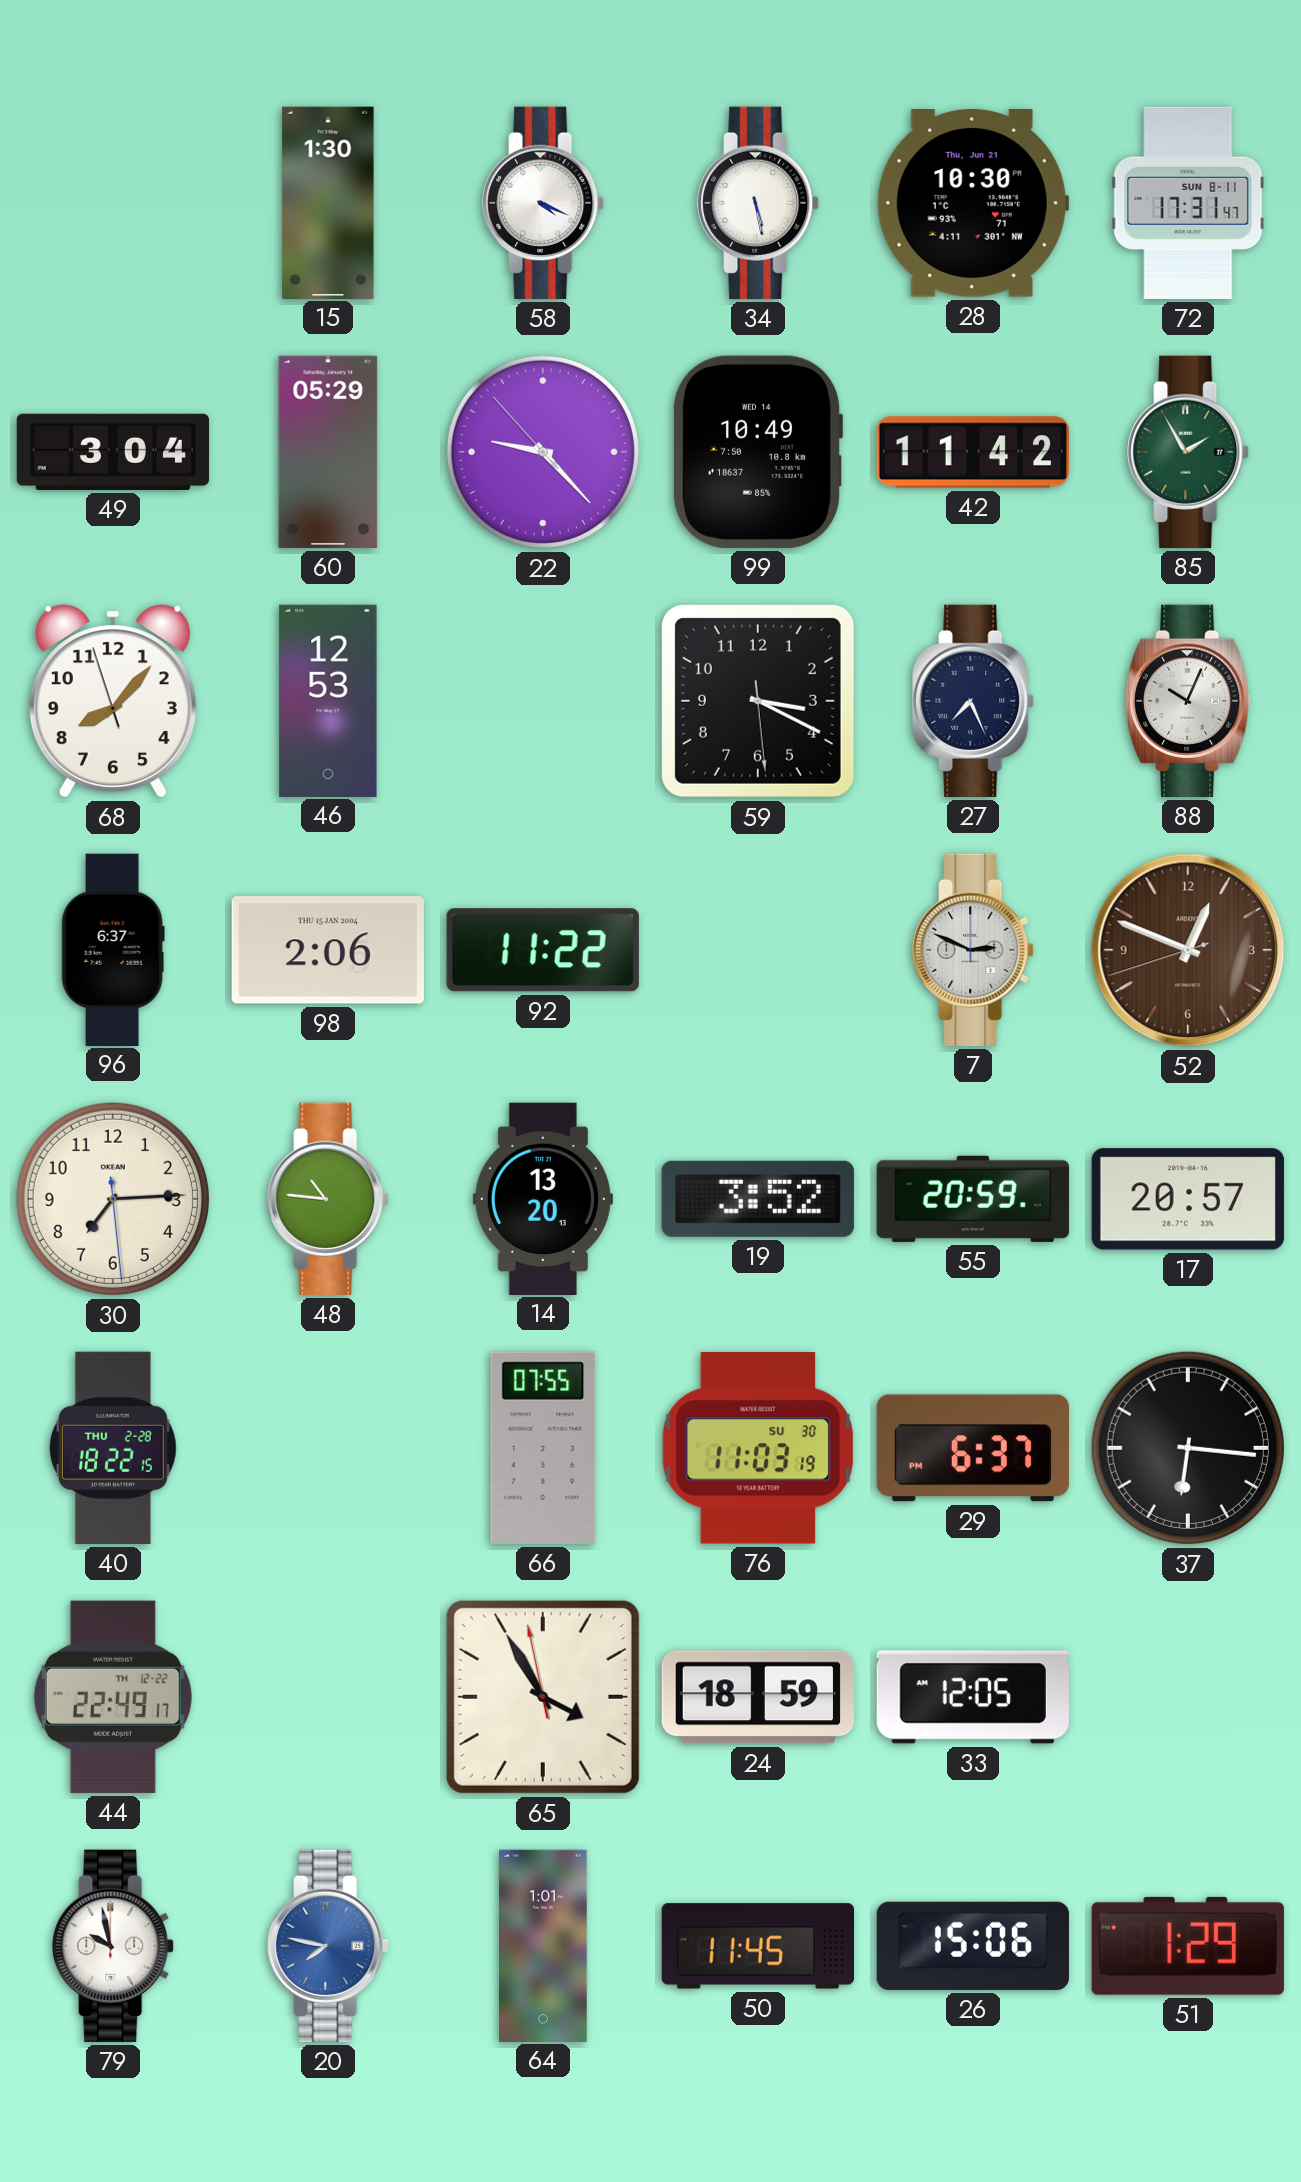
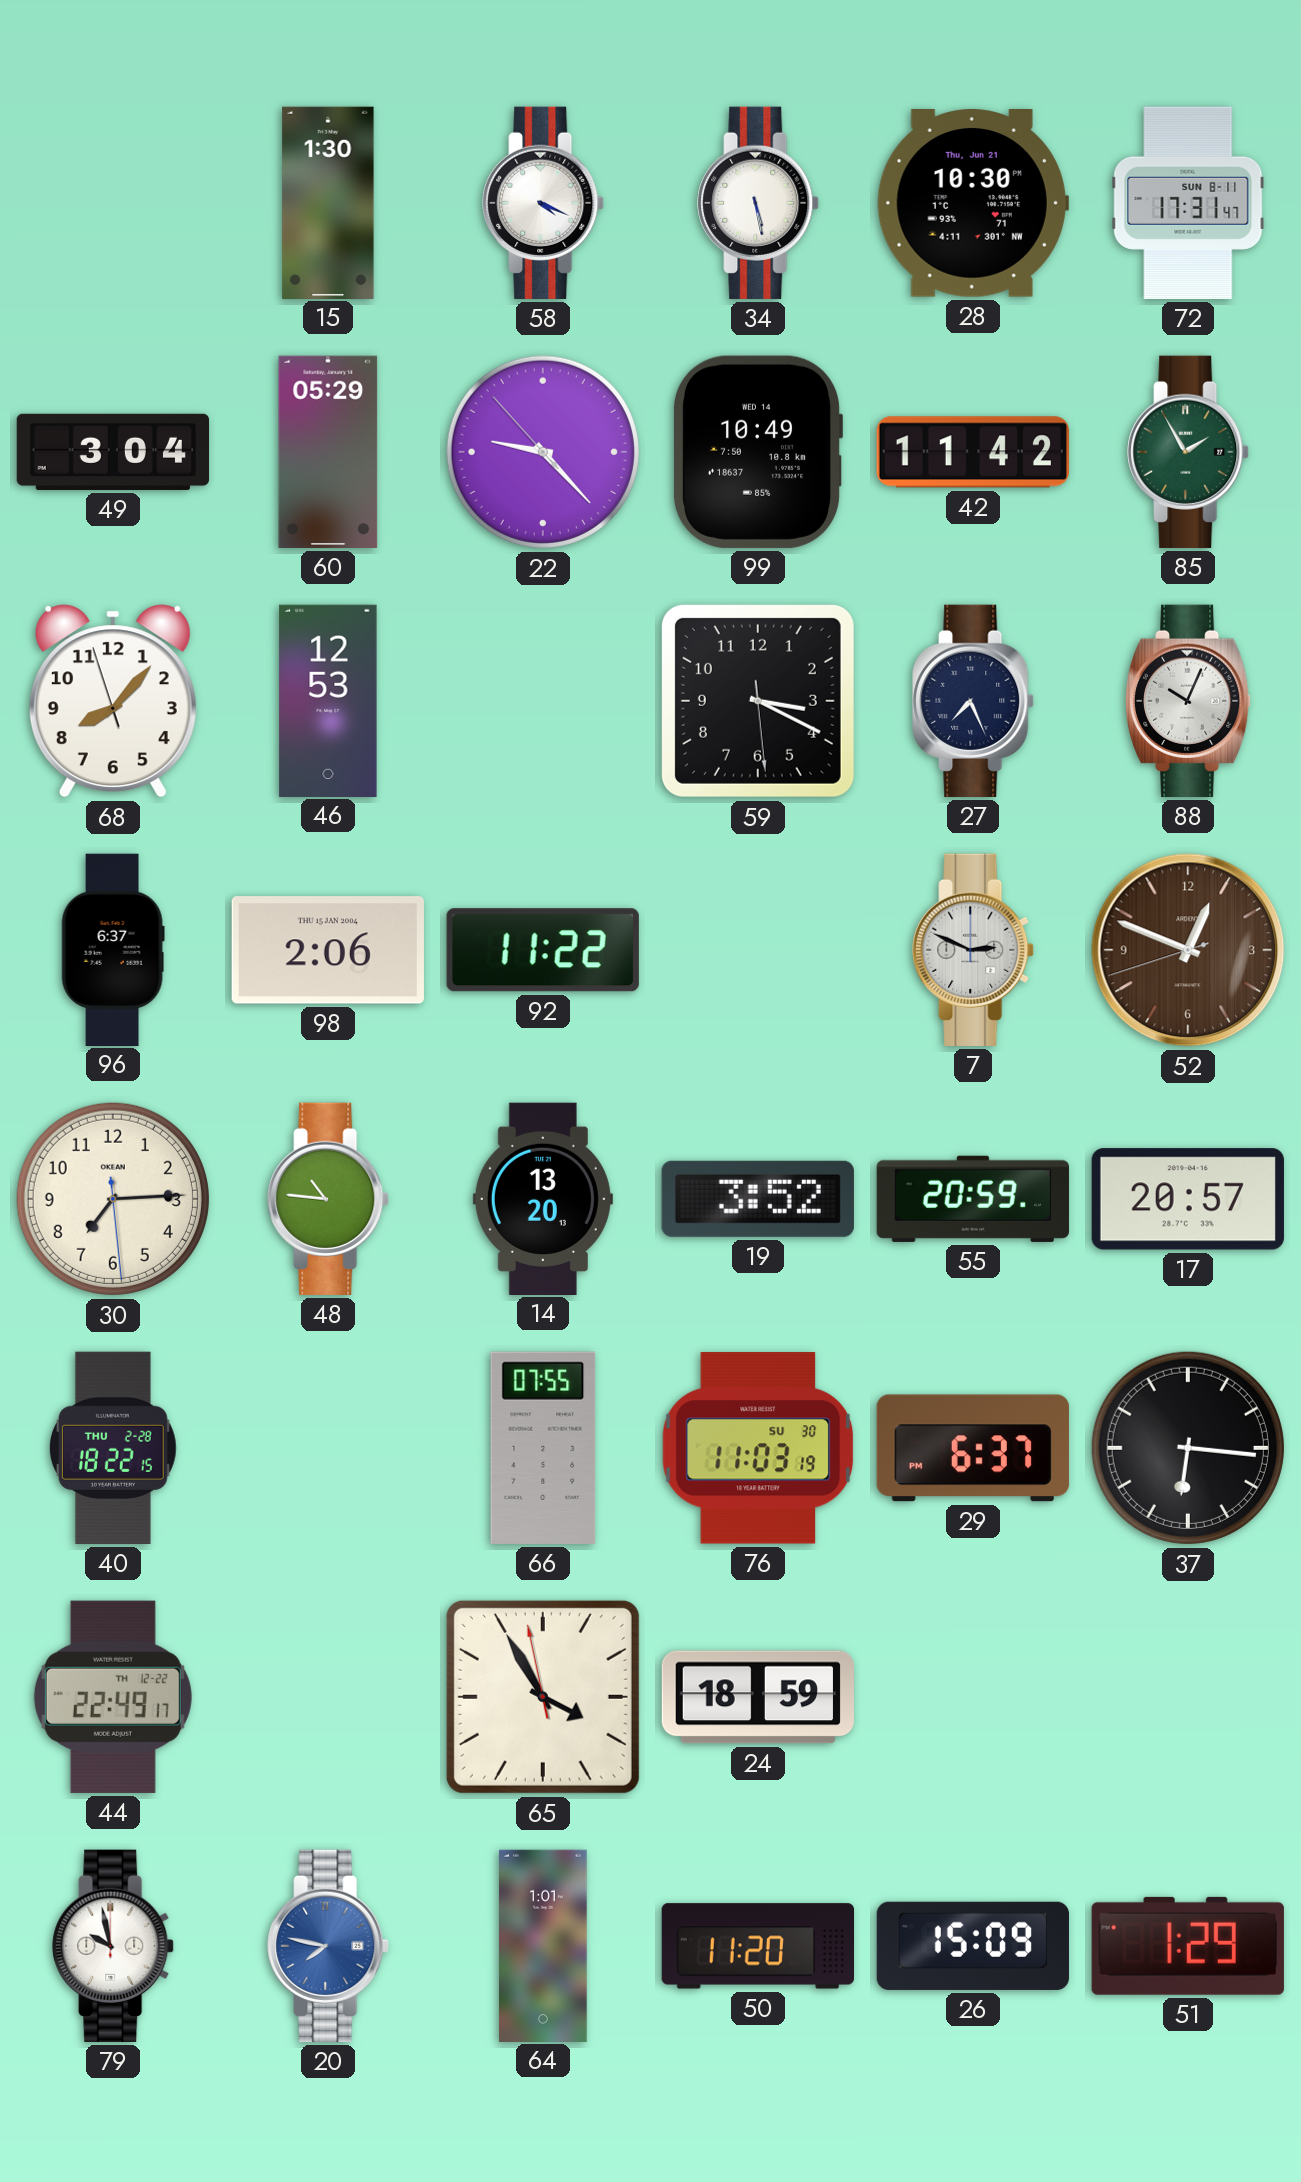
33: 12:05 -> none
50: 11:45 -> 11:20
26: 15:06 -> 15:09
